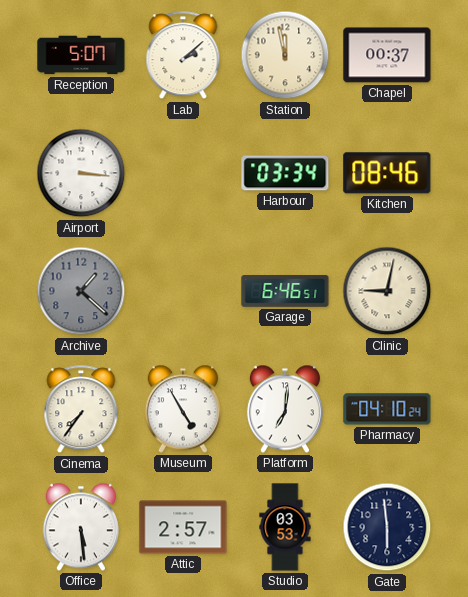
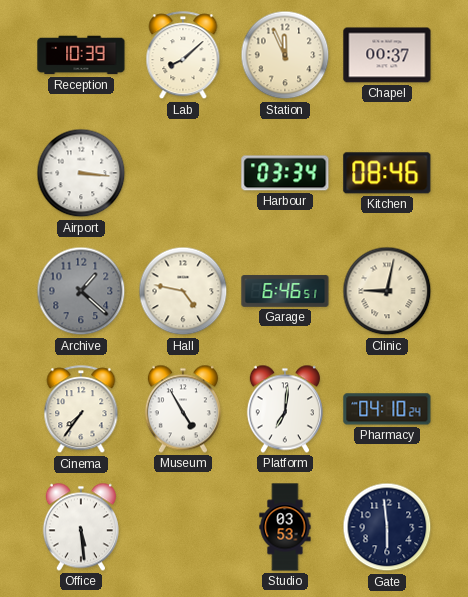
Reception: 5:07 -> 10:39
Lab: 2:08 -> 8:08
Station: 11:58 -> 11:56
Hall: none -> 4:47
Attic: 2:57 -> none
